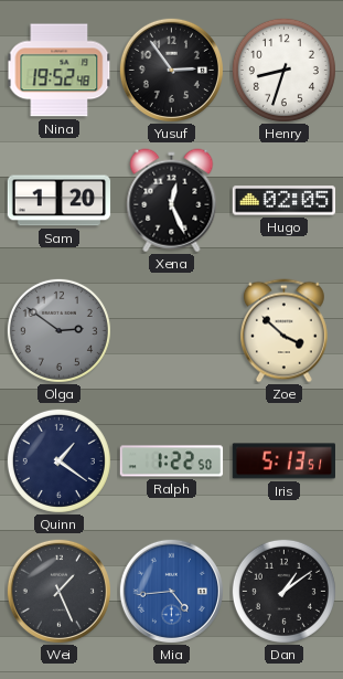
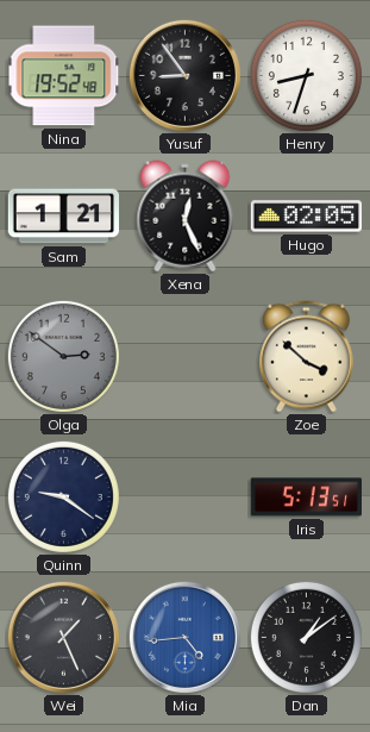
Yusuf: 2:54 -> 8:54
Sam: 1:20 -> 1:21
Quinn: 1:21 -> 9:21
Ralph: 1:22 -> none
